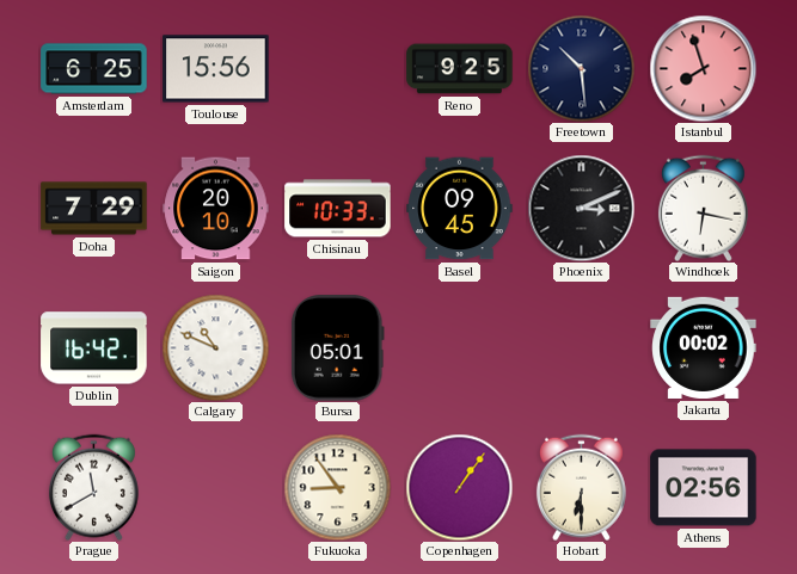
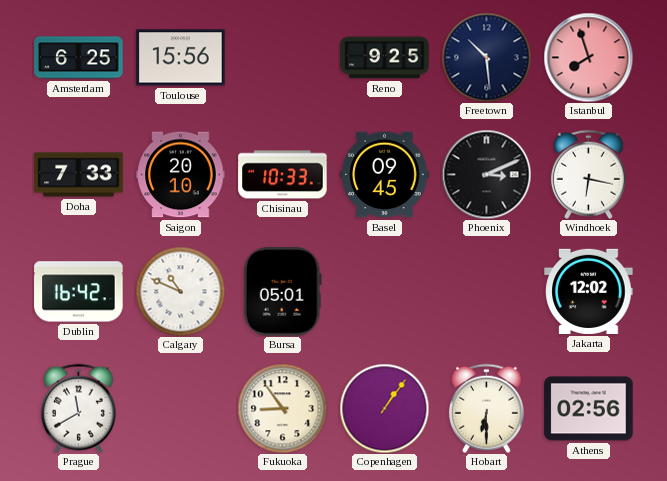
Doha: 7:29 -> 7:33
Jakarta: 00:02 -> 12:02
